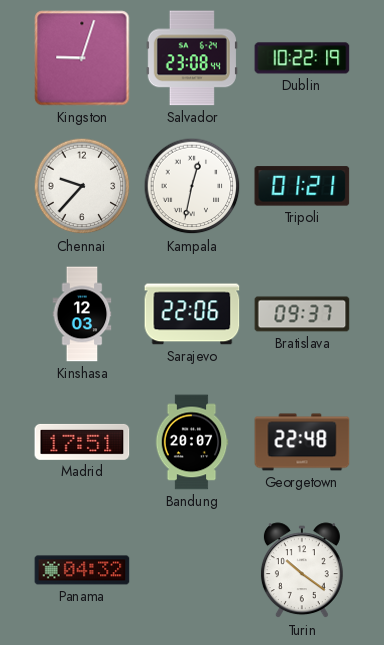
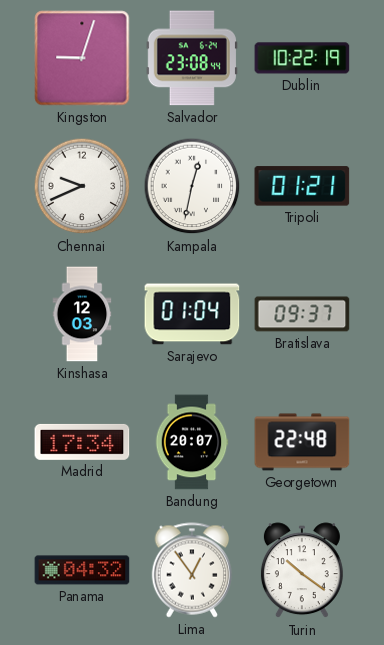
Chennai: 9:37 -> 9:41
Sarajevo: 22:06 -> 01:04
Madrid: 17:51 -> 17:34
Lima: none -> 12:54
